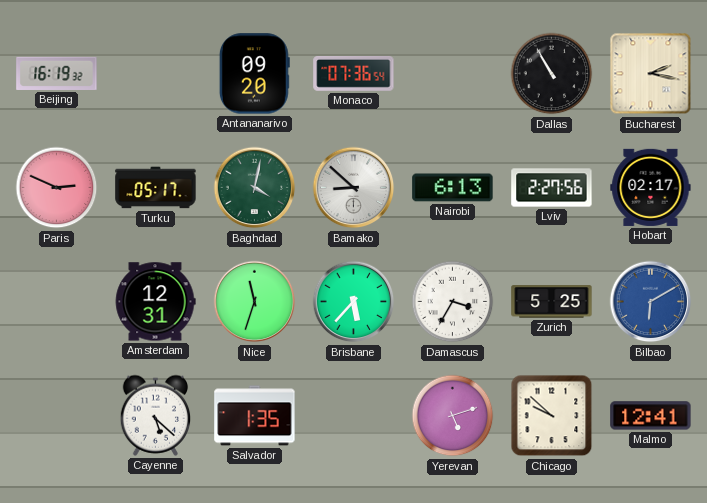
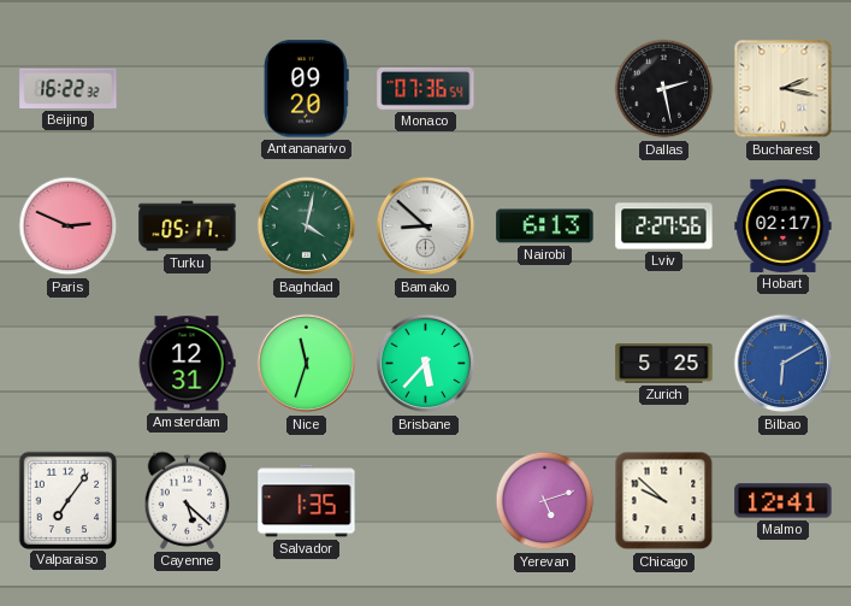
Beijing: 16:19 -> 16:22
Dallas: 10:55 -> 2:28
Damascus: 3:35 -> none
Valparaiso: none -> 7:06
